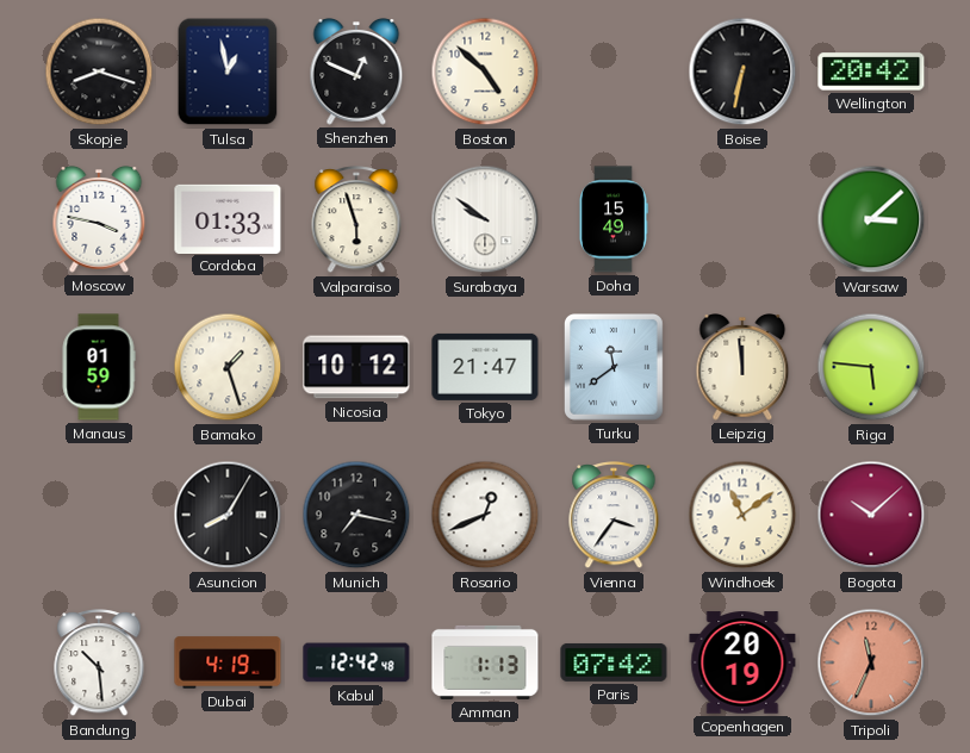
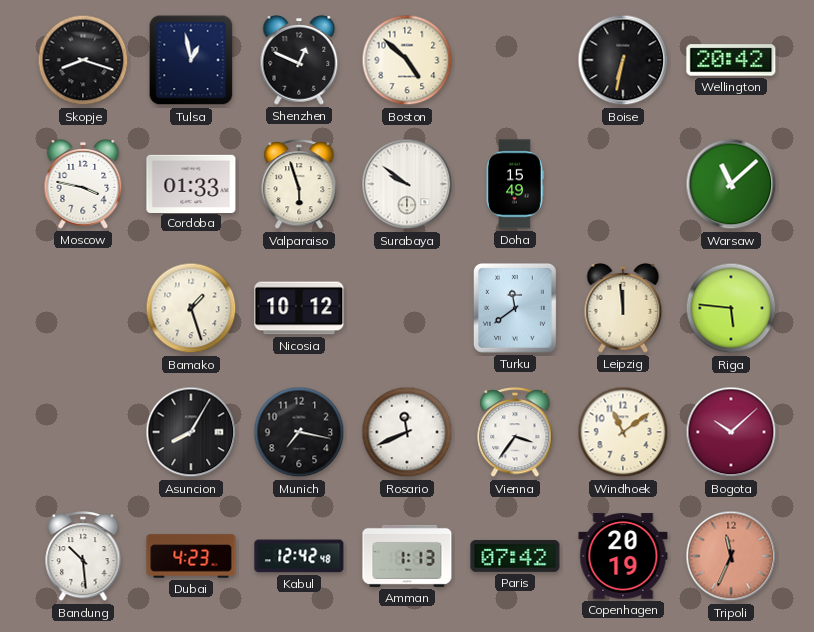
Warsaw: 3:08 -> 11:08
Manaus: 01:59 -> none
Tokyo: 21:47 -> none
Rosario: 12:41 -> 11:41
Dubai: 4:19 -> 4:23
